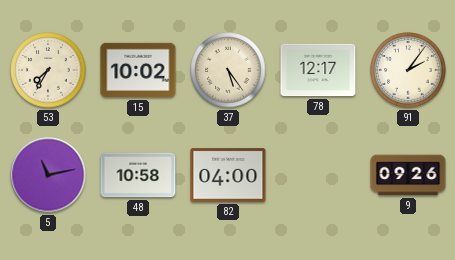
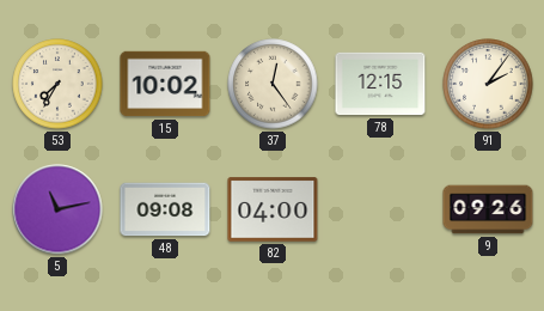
37: 5:24 -> 12:24
78: 12:17 -> 12:15
48: 10:58 -> 09:08
